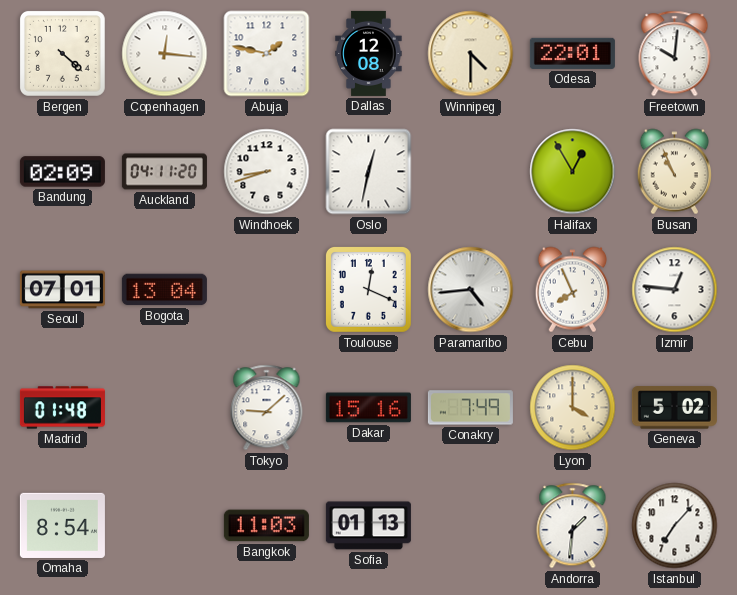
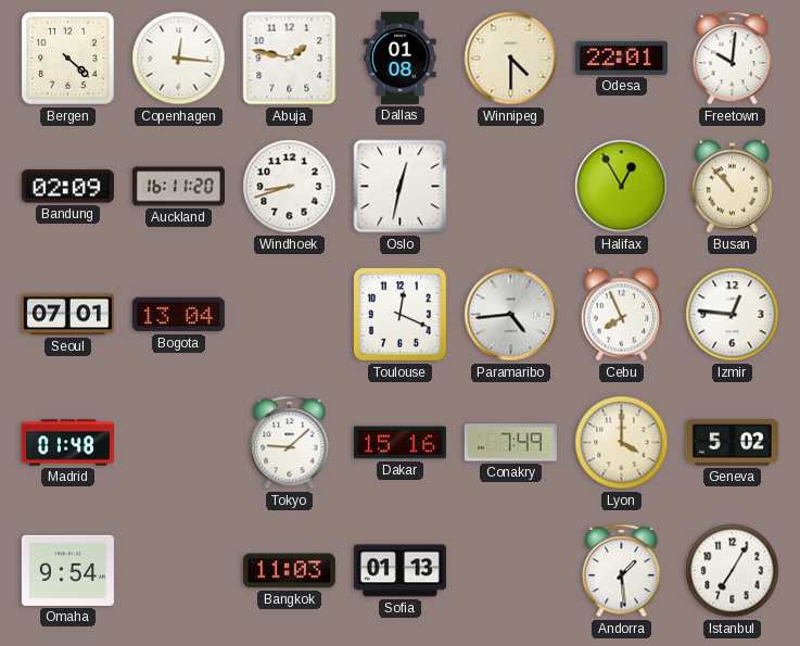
Dallas: 12:08 -> 01:08
Auckland: 04:11 -> 16:11
Busan: 10:56 -> 10:53
Omaha: 8:54 -> 9:54
Andorra: 1:31 -> 1:29
Istanbul: 7:07 -> 7:05
